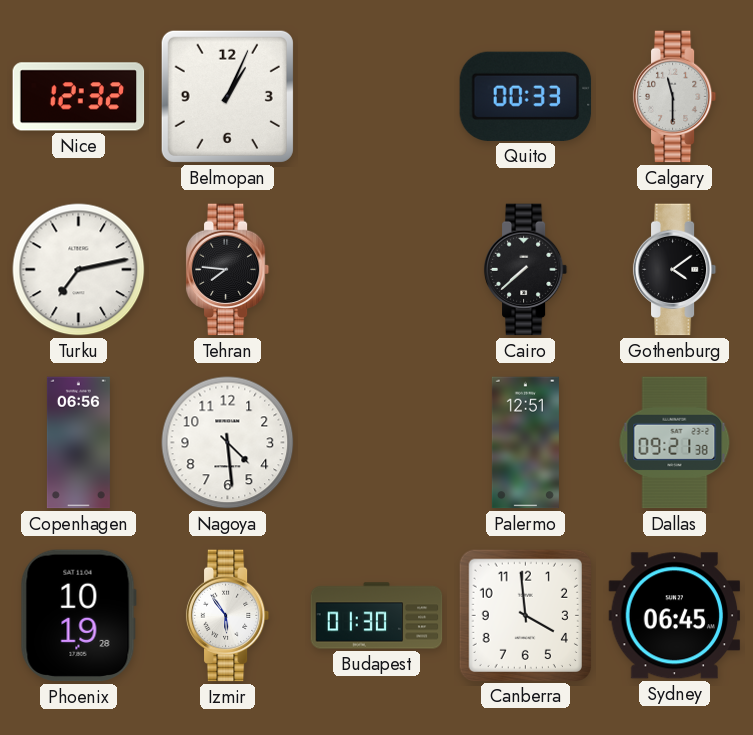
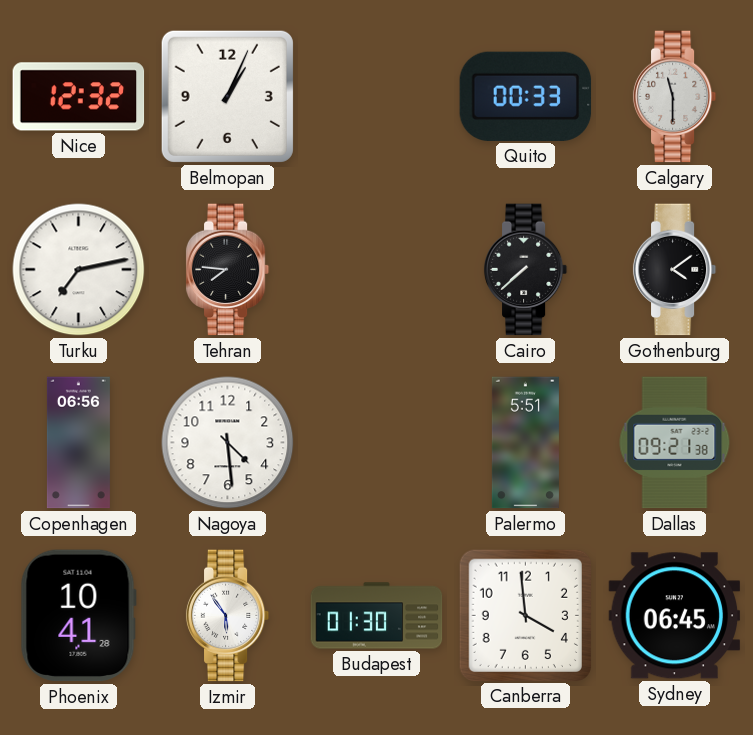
Palermo: 12:51 -> 5:51
Phoenix: 10:19 -> 10:41
